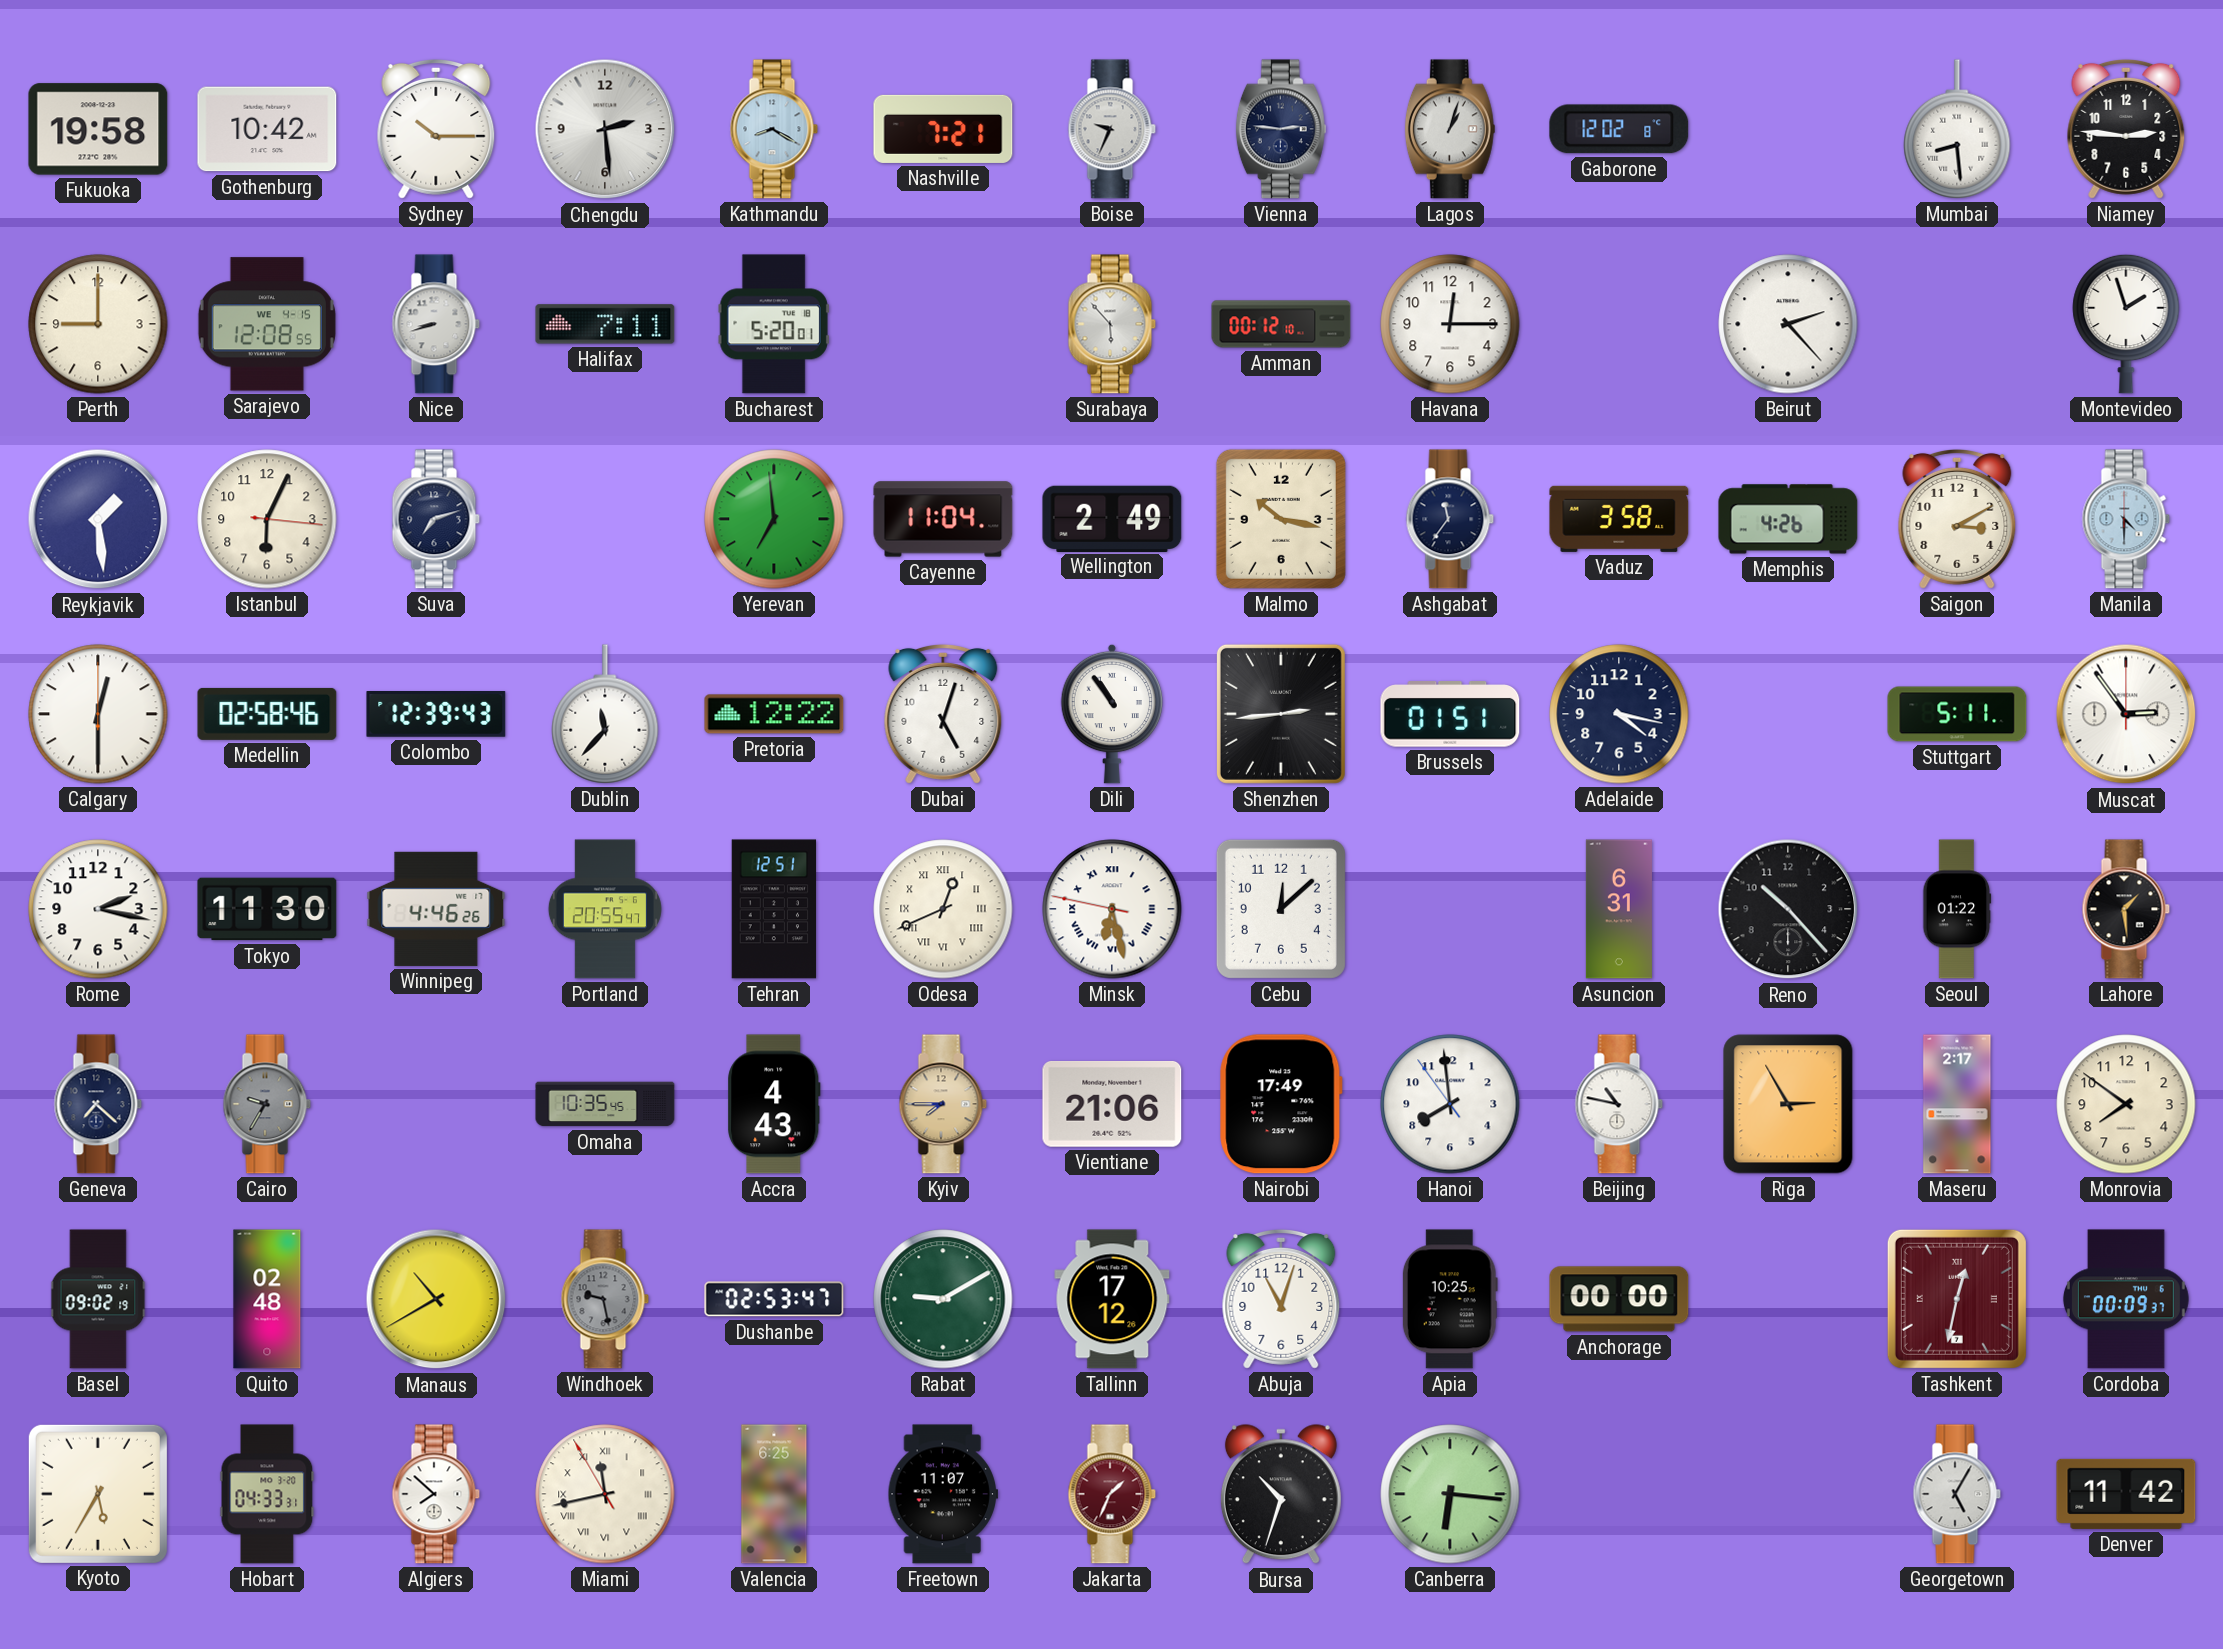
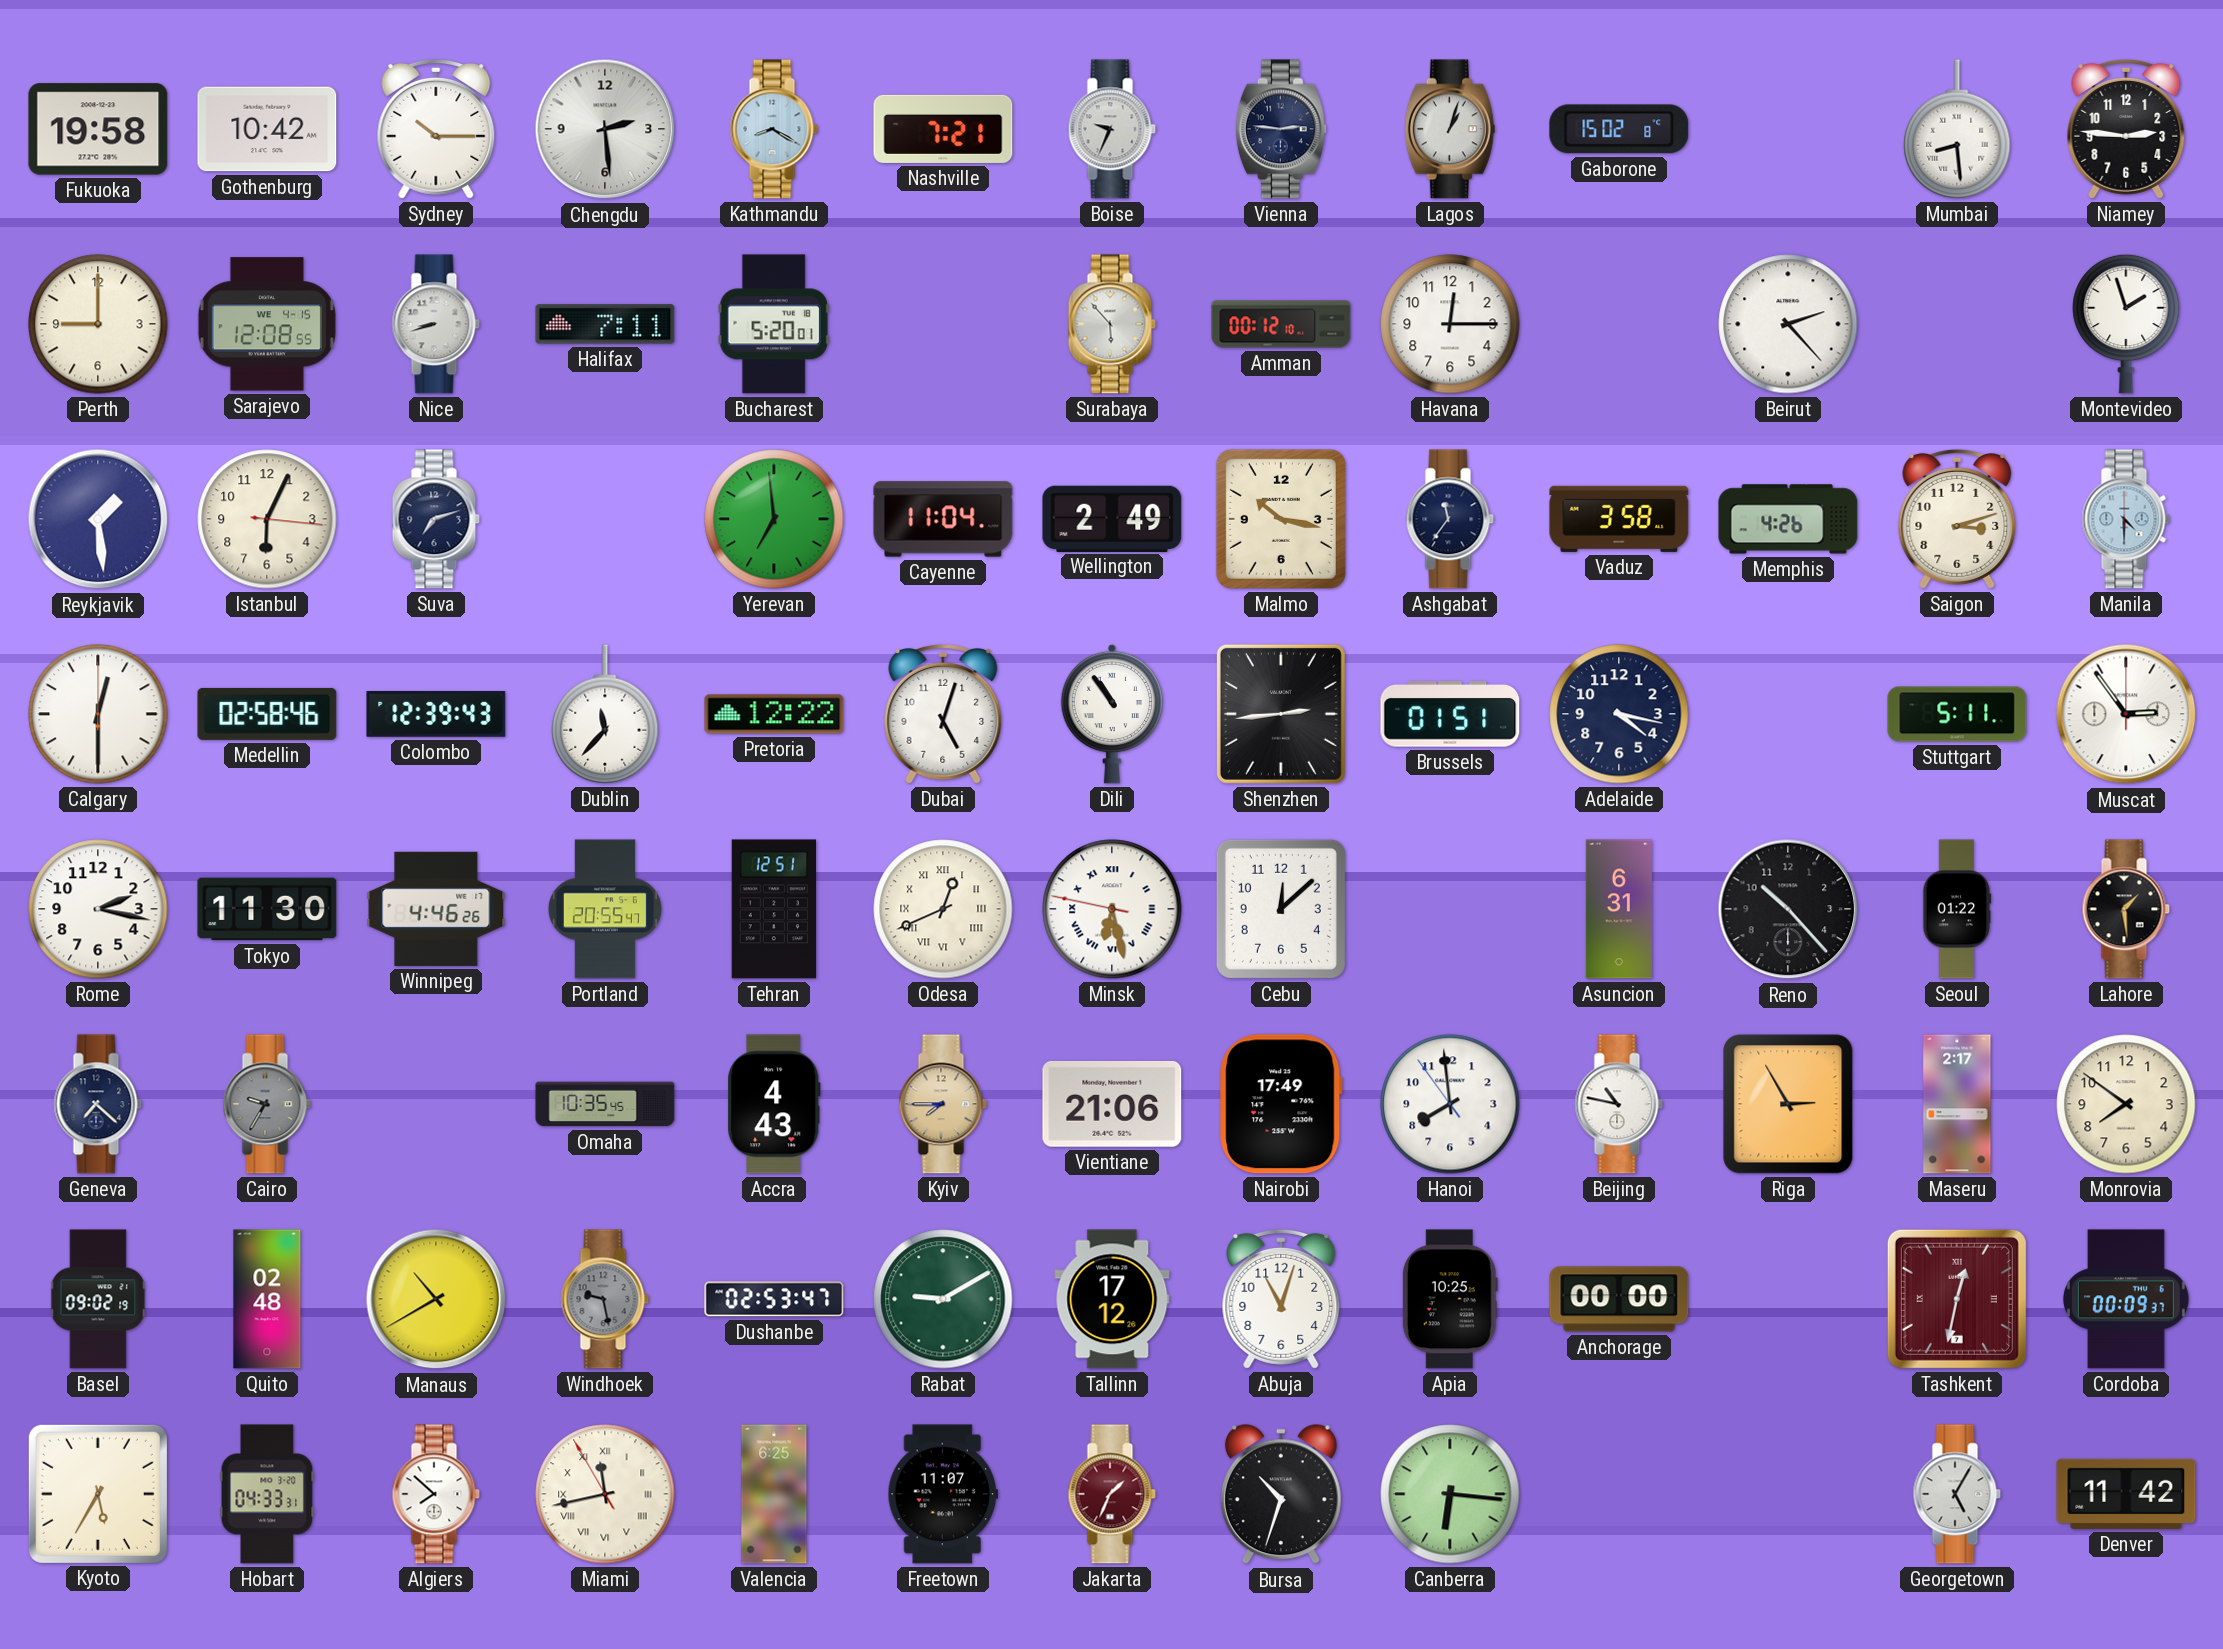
Gaborone: 12:02 -> 15:02
Saigon: 3:10 -> 3:12
